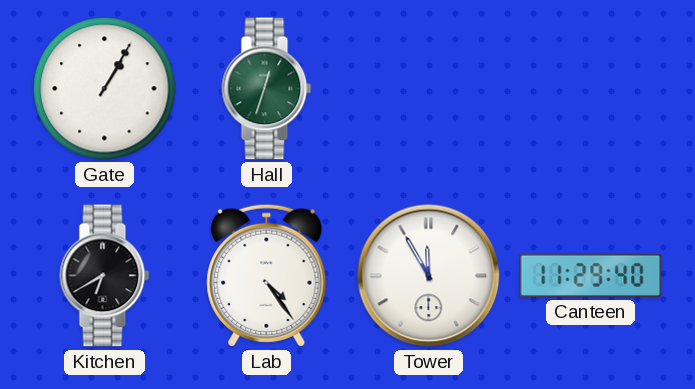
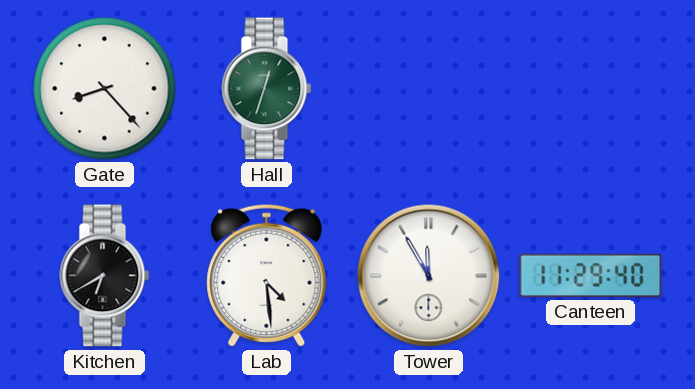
Gate: 1:05 -> 8:23
Lab: 4:24 -> 4:29
